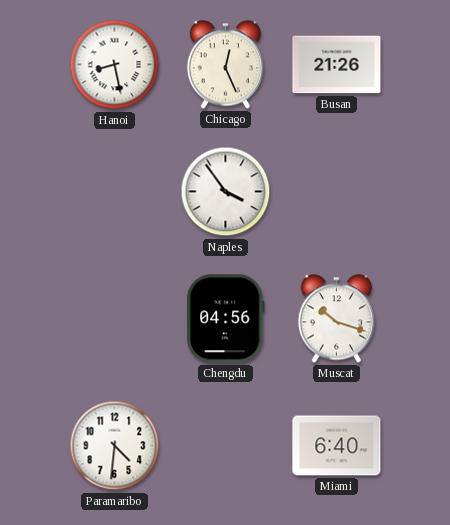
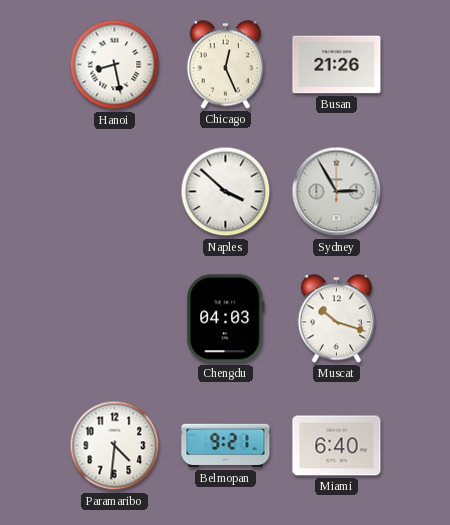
Naples: 3:54 -> 3:52
Sydney: none -> 2:55
Chengdu: 04:56 -> 04:03
Belmopan: none -> 9:21
